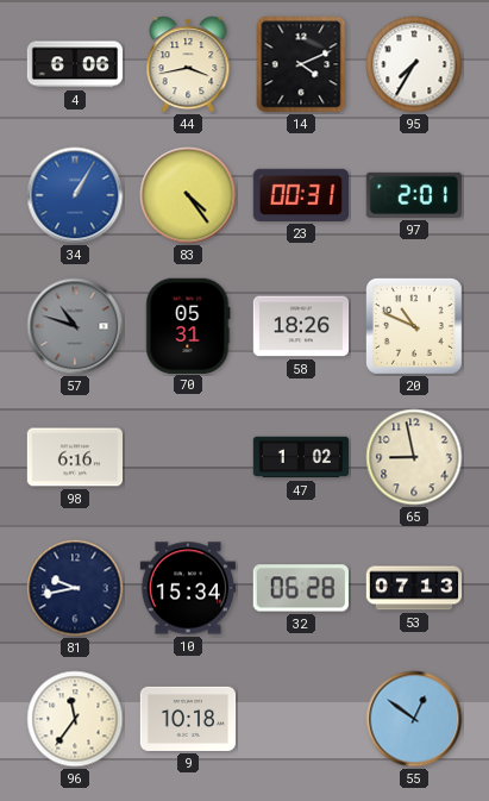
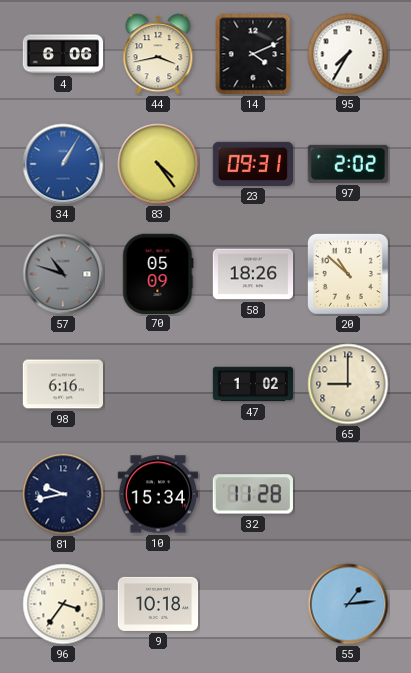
23: 00:31 -> 09:31
97: 2:01 -> 2:02
70: 05:31 -> 05:09
20: 10:49 -> 10:52
65: 8:58 -> 9:00
32: 06:28 -> 11:28
53: 07:13 -> none
96: 11:36 -> 3:36
55: 12:51 -> 1:14
